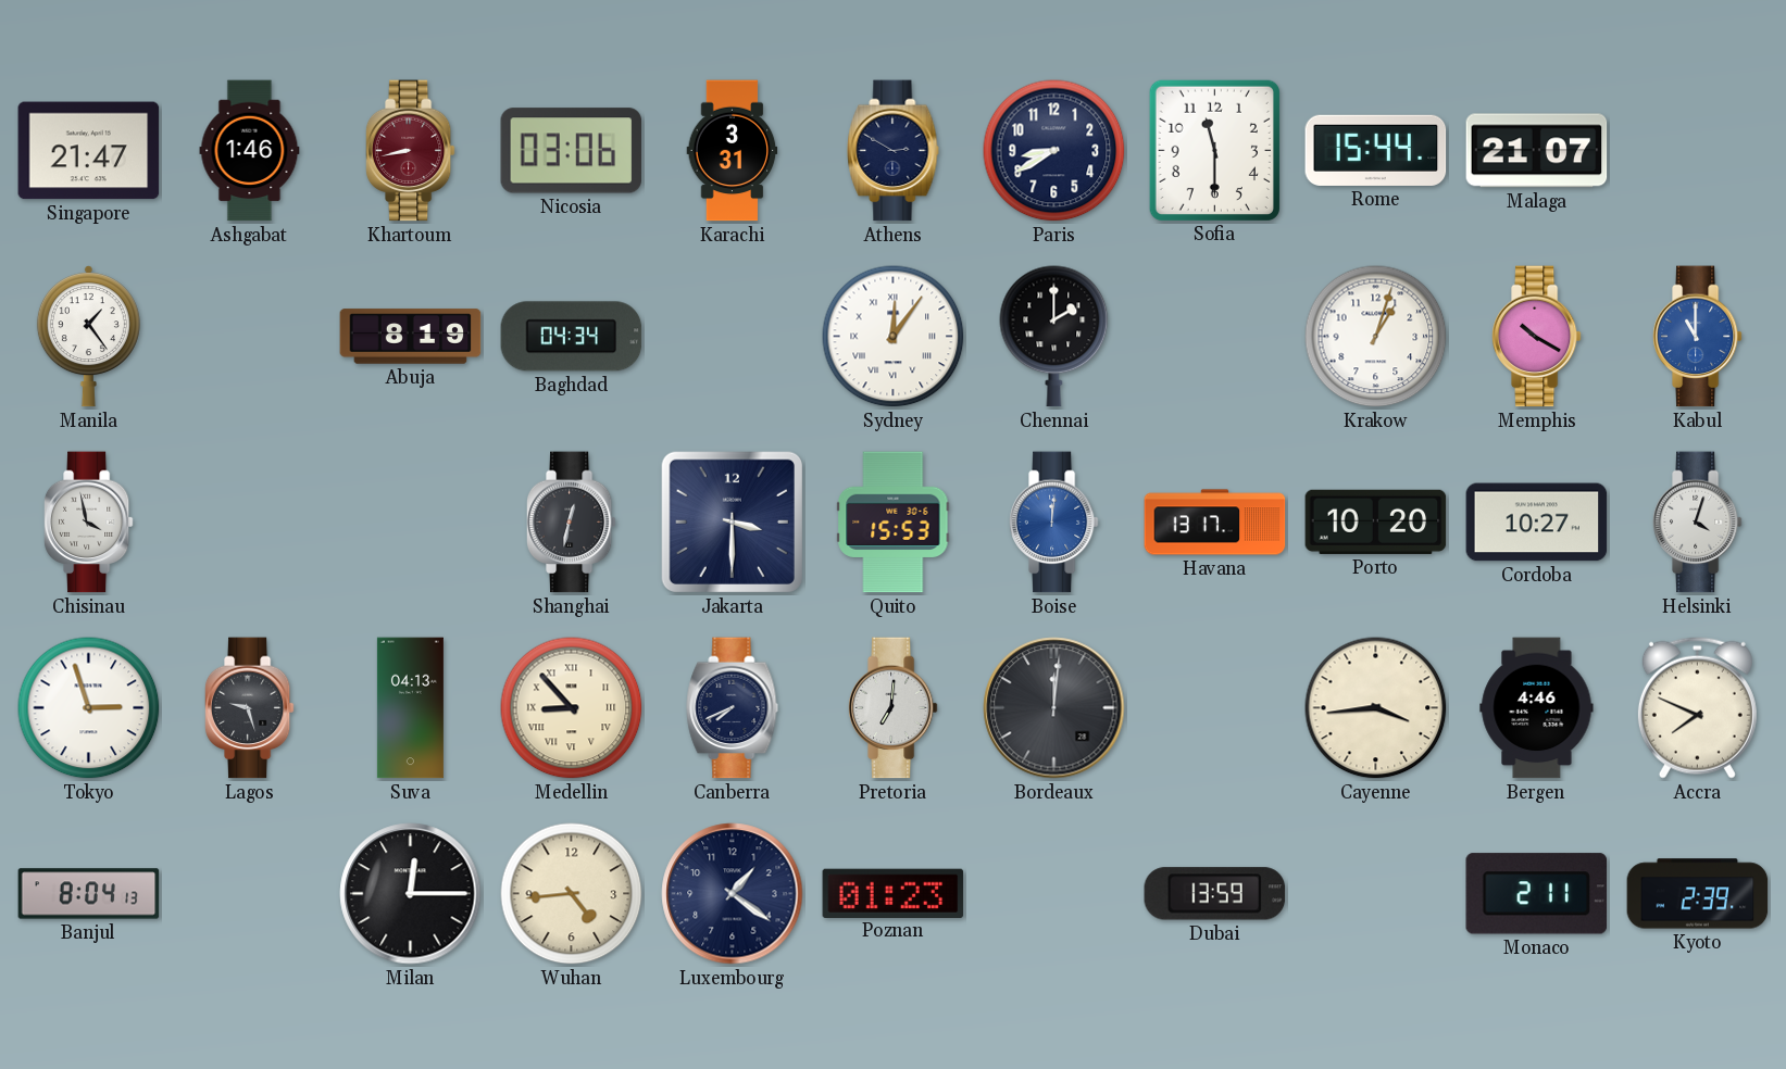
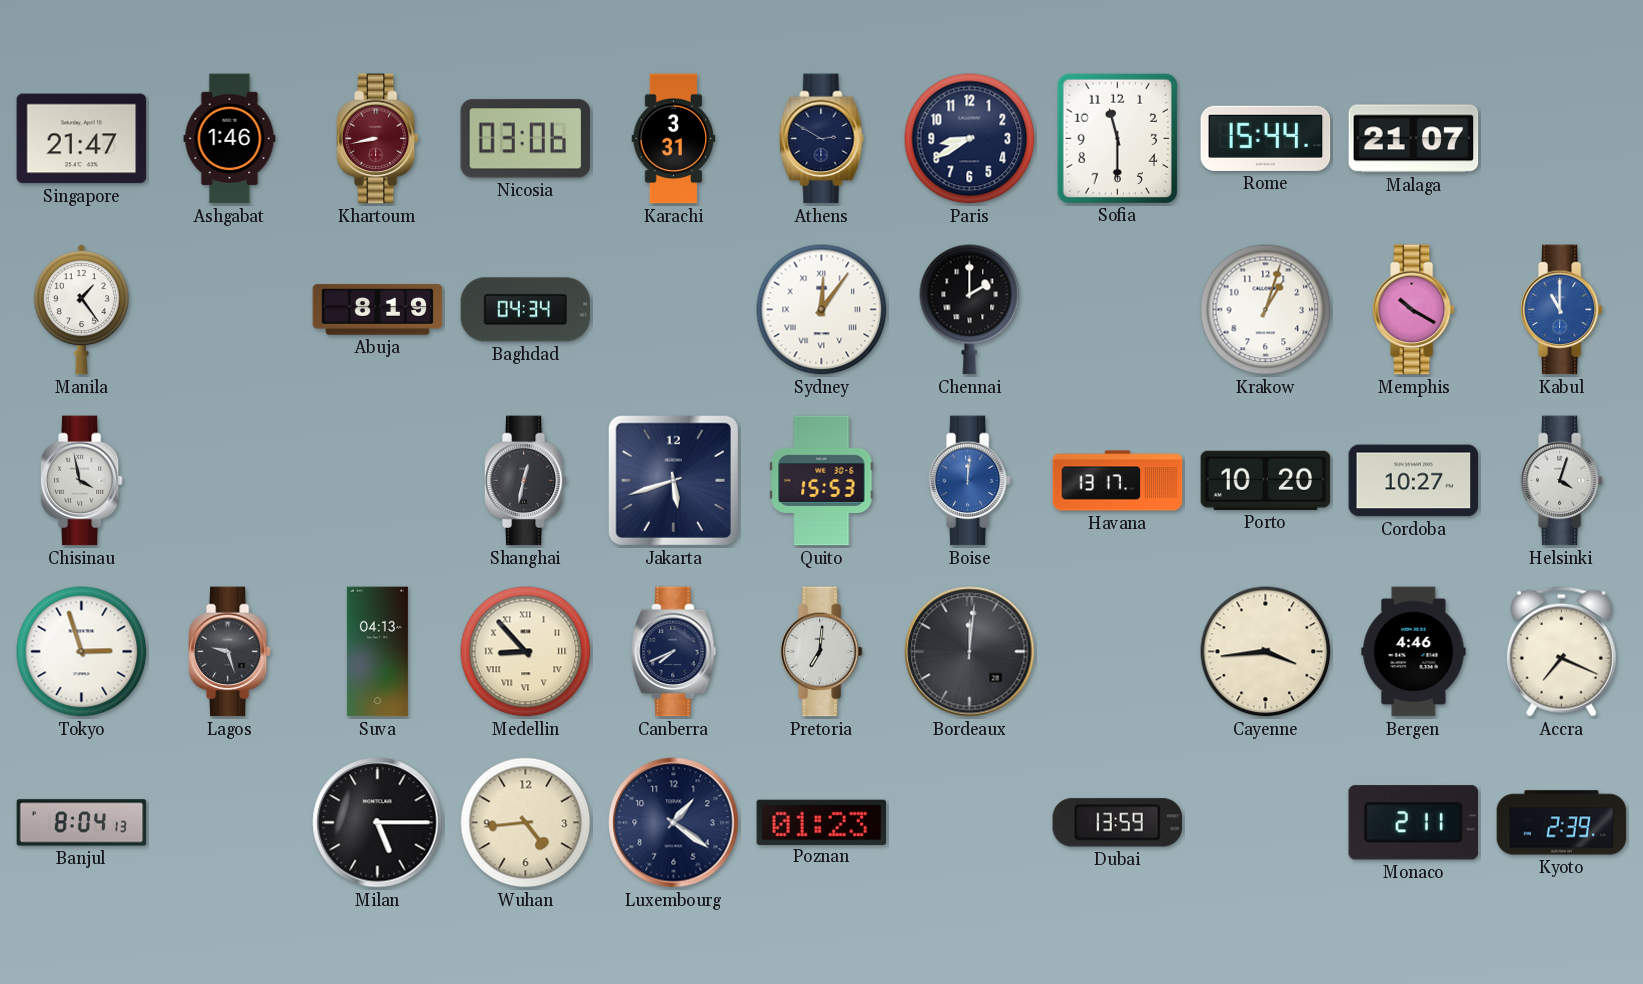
Jakarta: 3:30 -> 5:42
Accra: 7:49 -> 7:19
Milan: 12:15 -> 5:15
